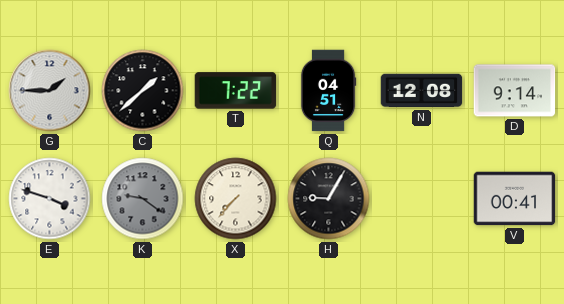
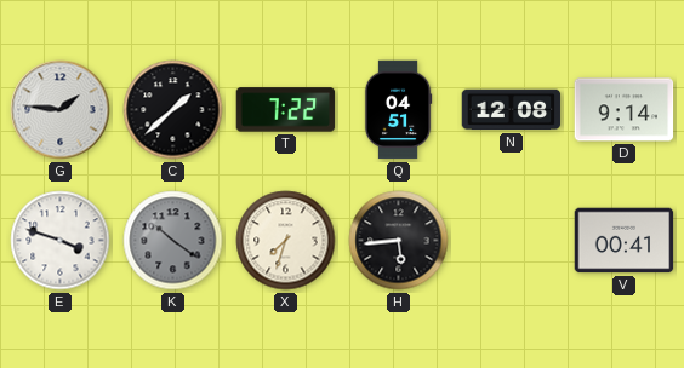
G: 1:45 -> 1:46
K: 9:21 -> 10:21
X: 7:37 -> 7:33
H: 9:05 -> 5:44
